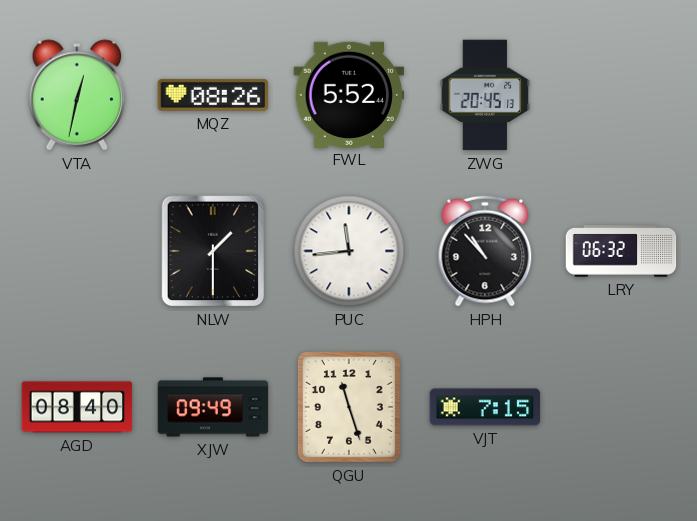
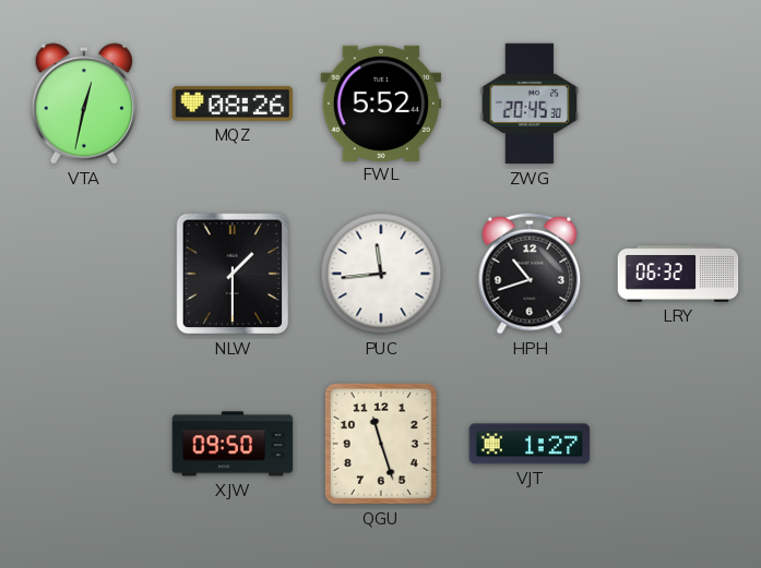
ZWG: 20:45:13 -> 20:45:30
HPH: 10:53 -> 10:42
AGD: 08:40 -> none
XJW: 09:49 -> 09:50
VJT: 7:15 -> 1:27
